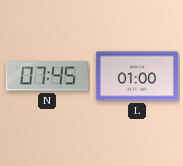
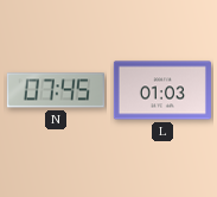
L: 01:00 -> 01:03
